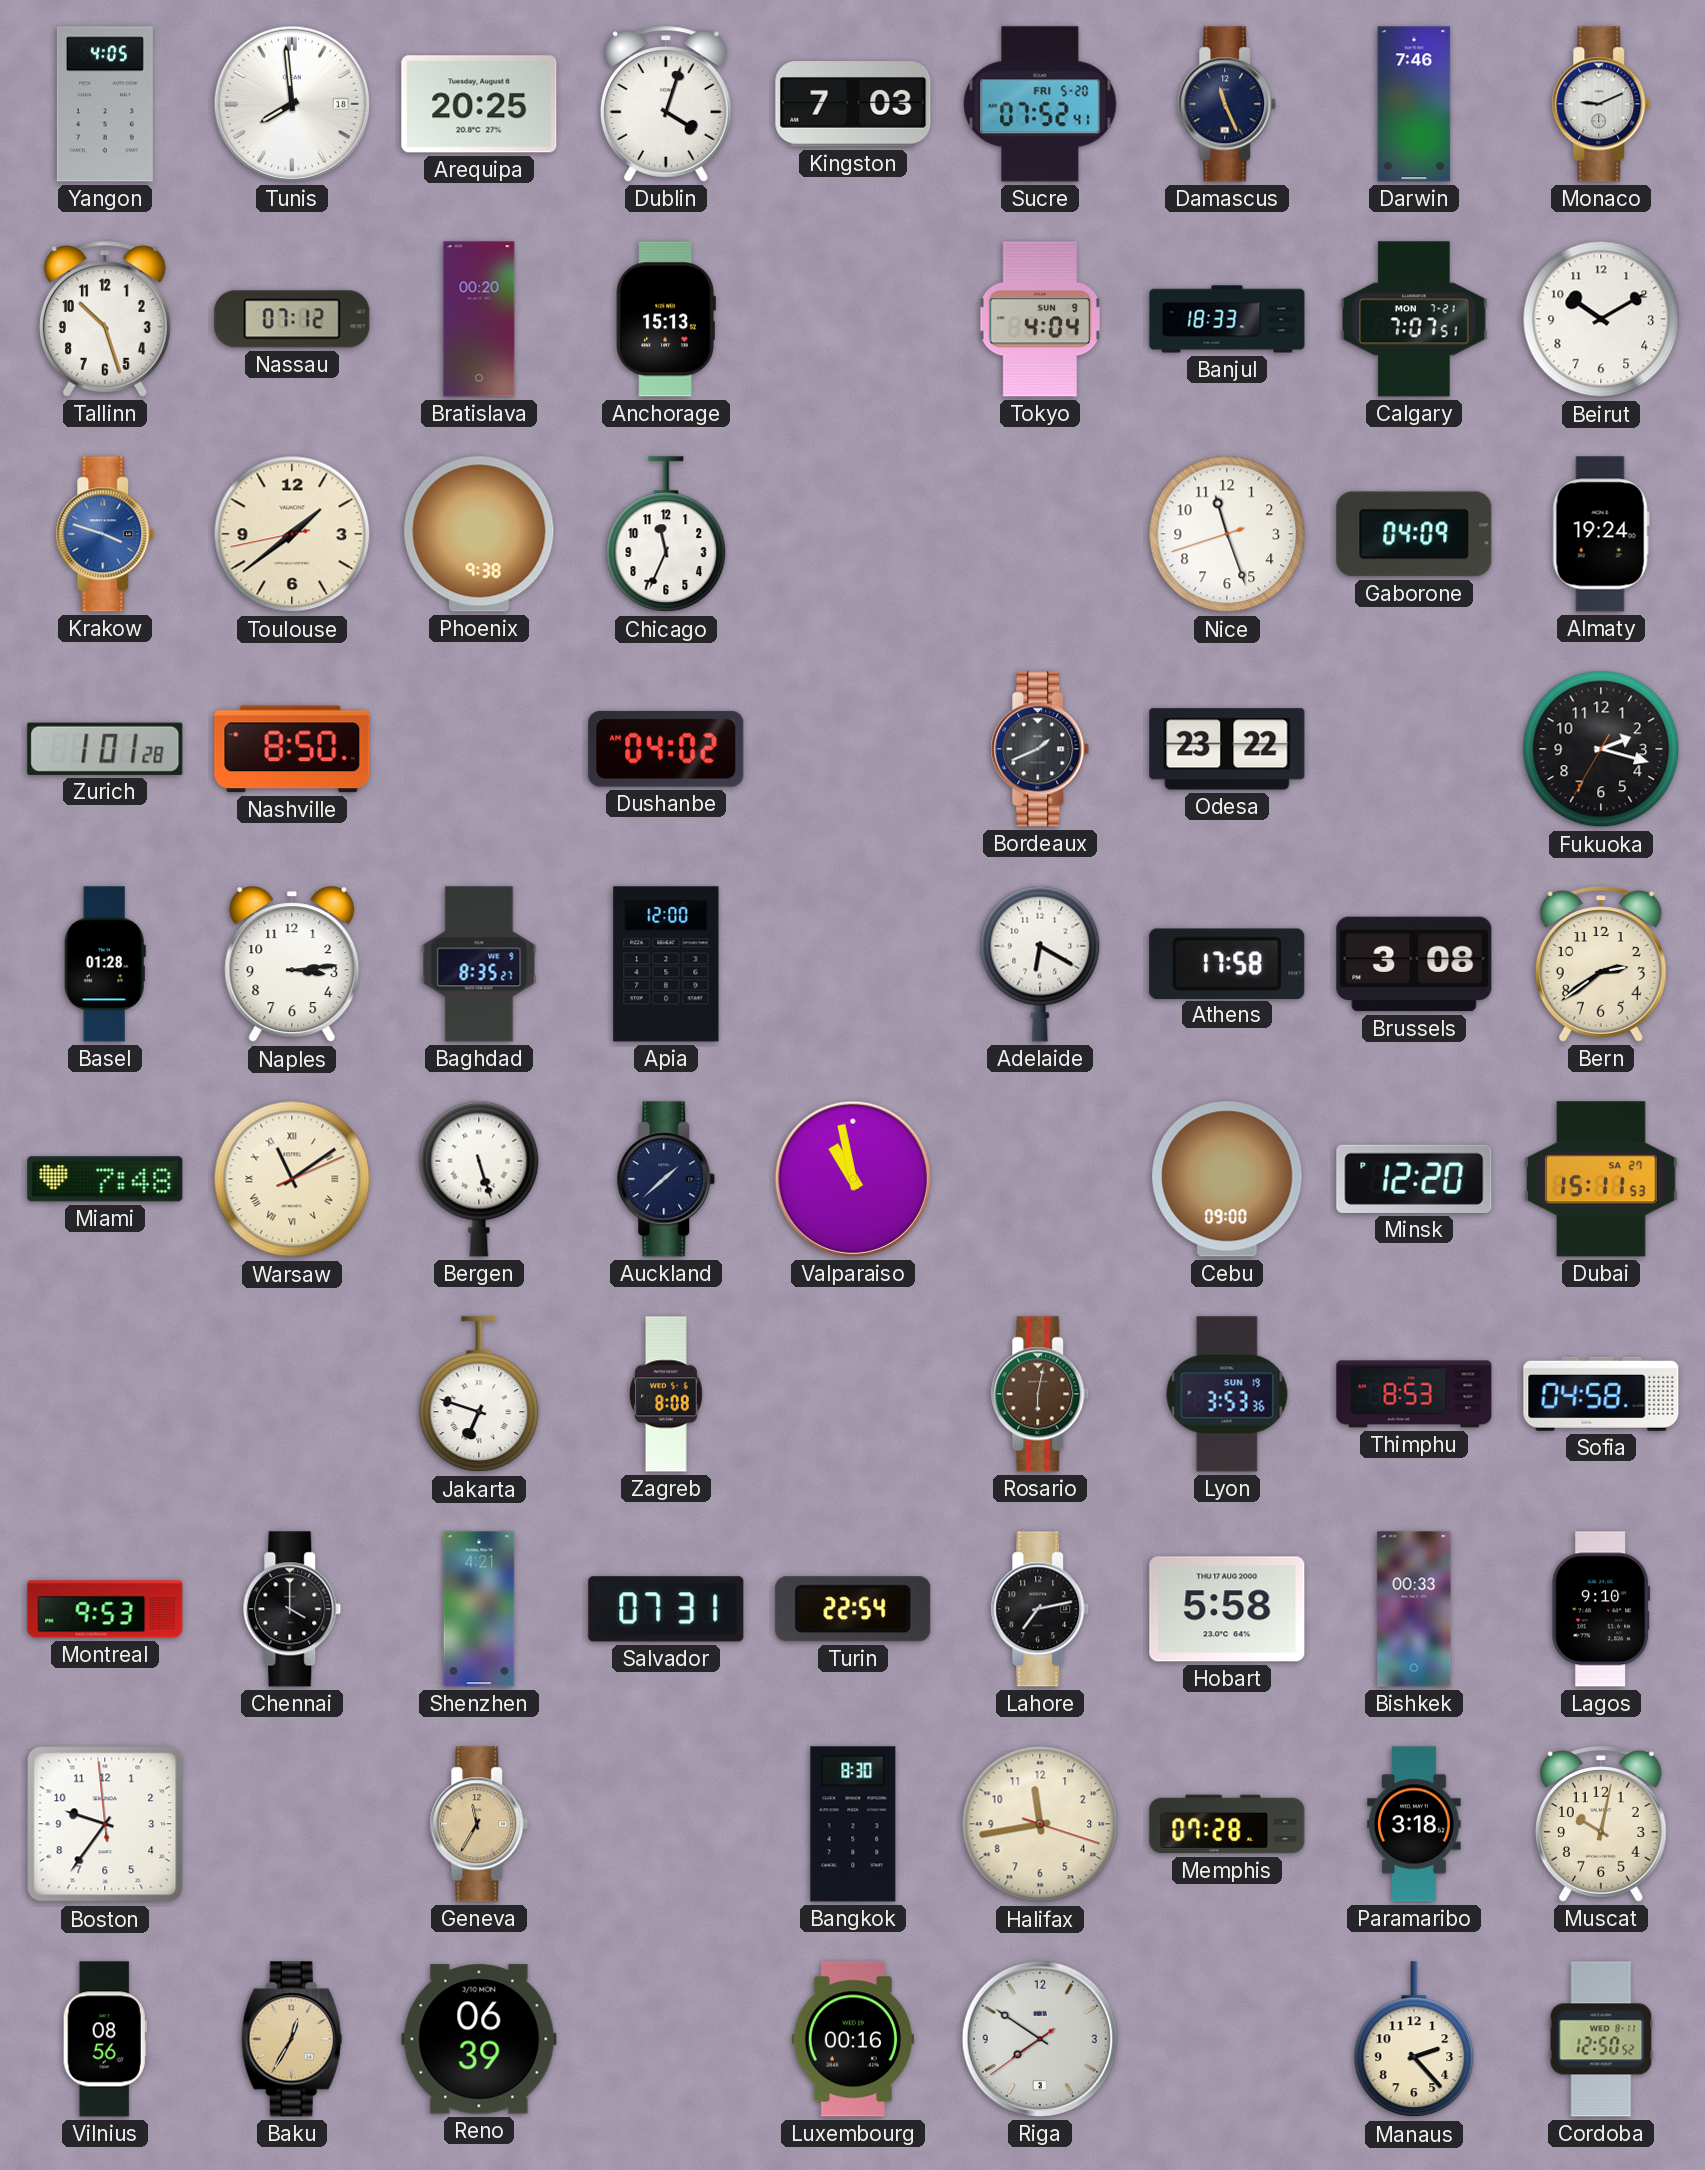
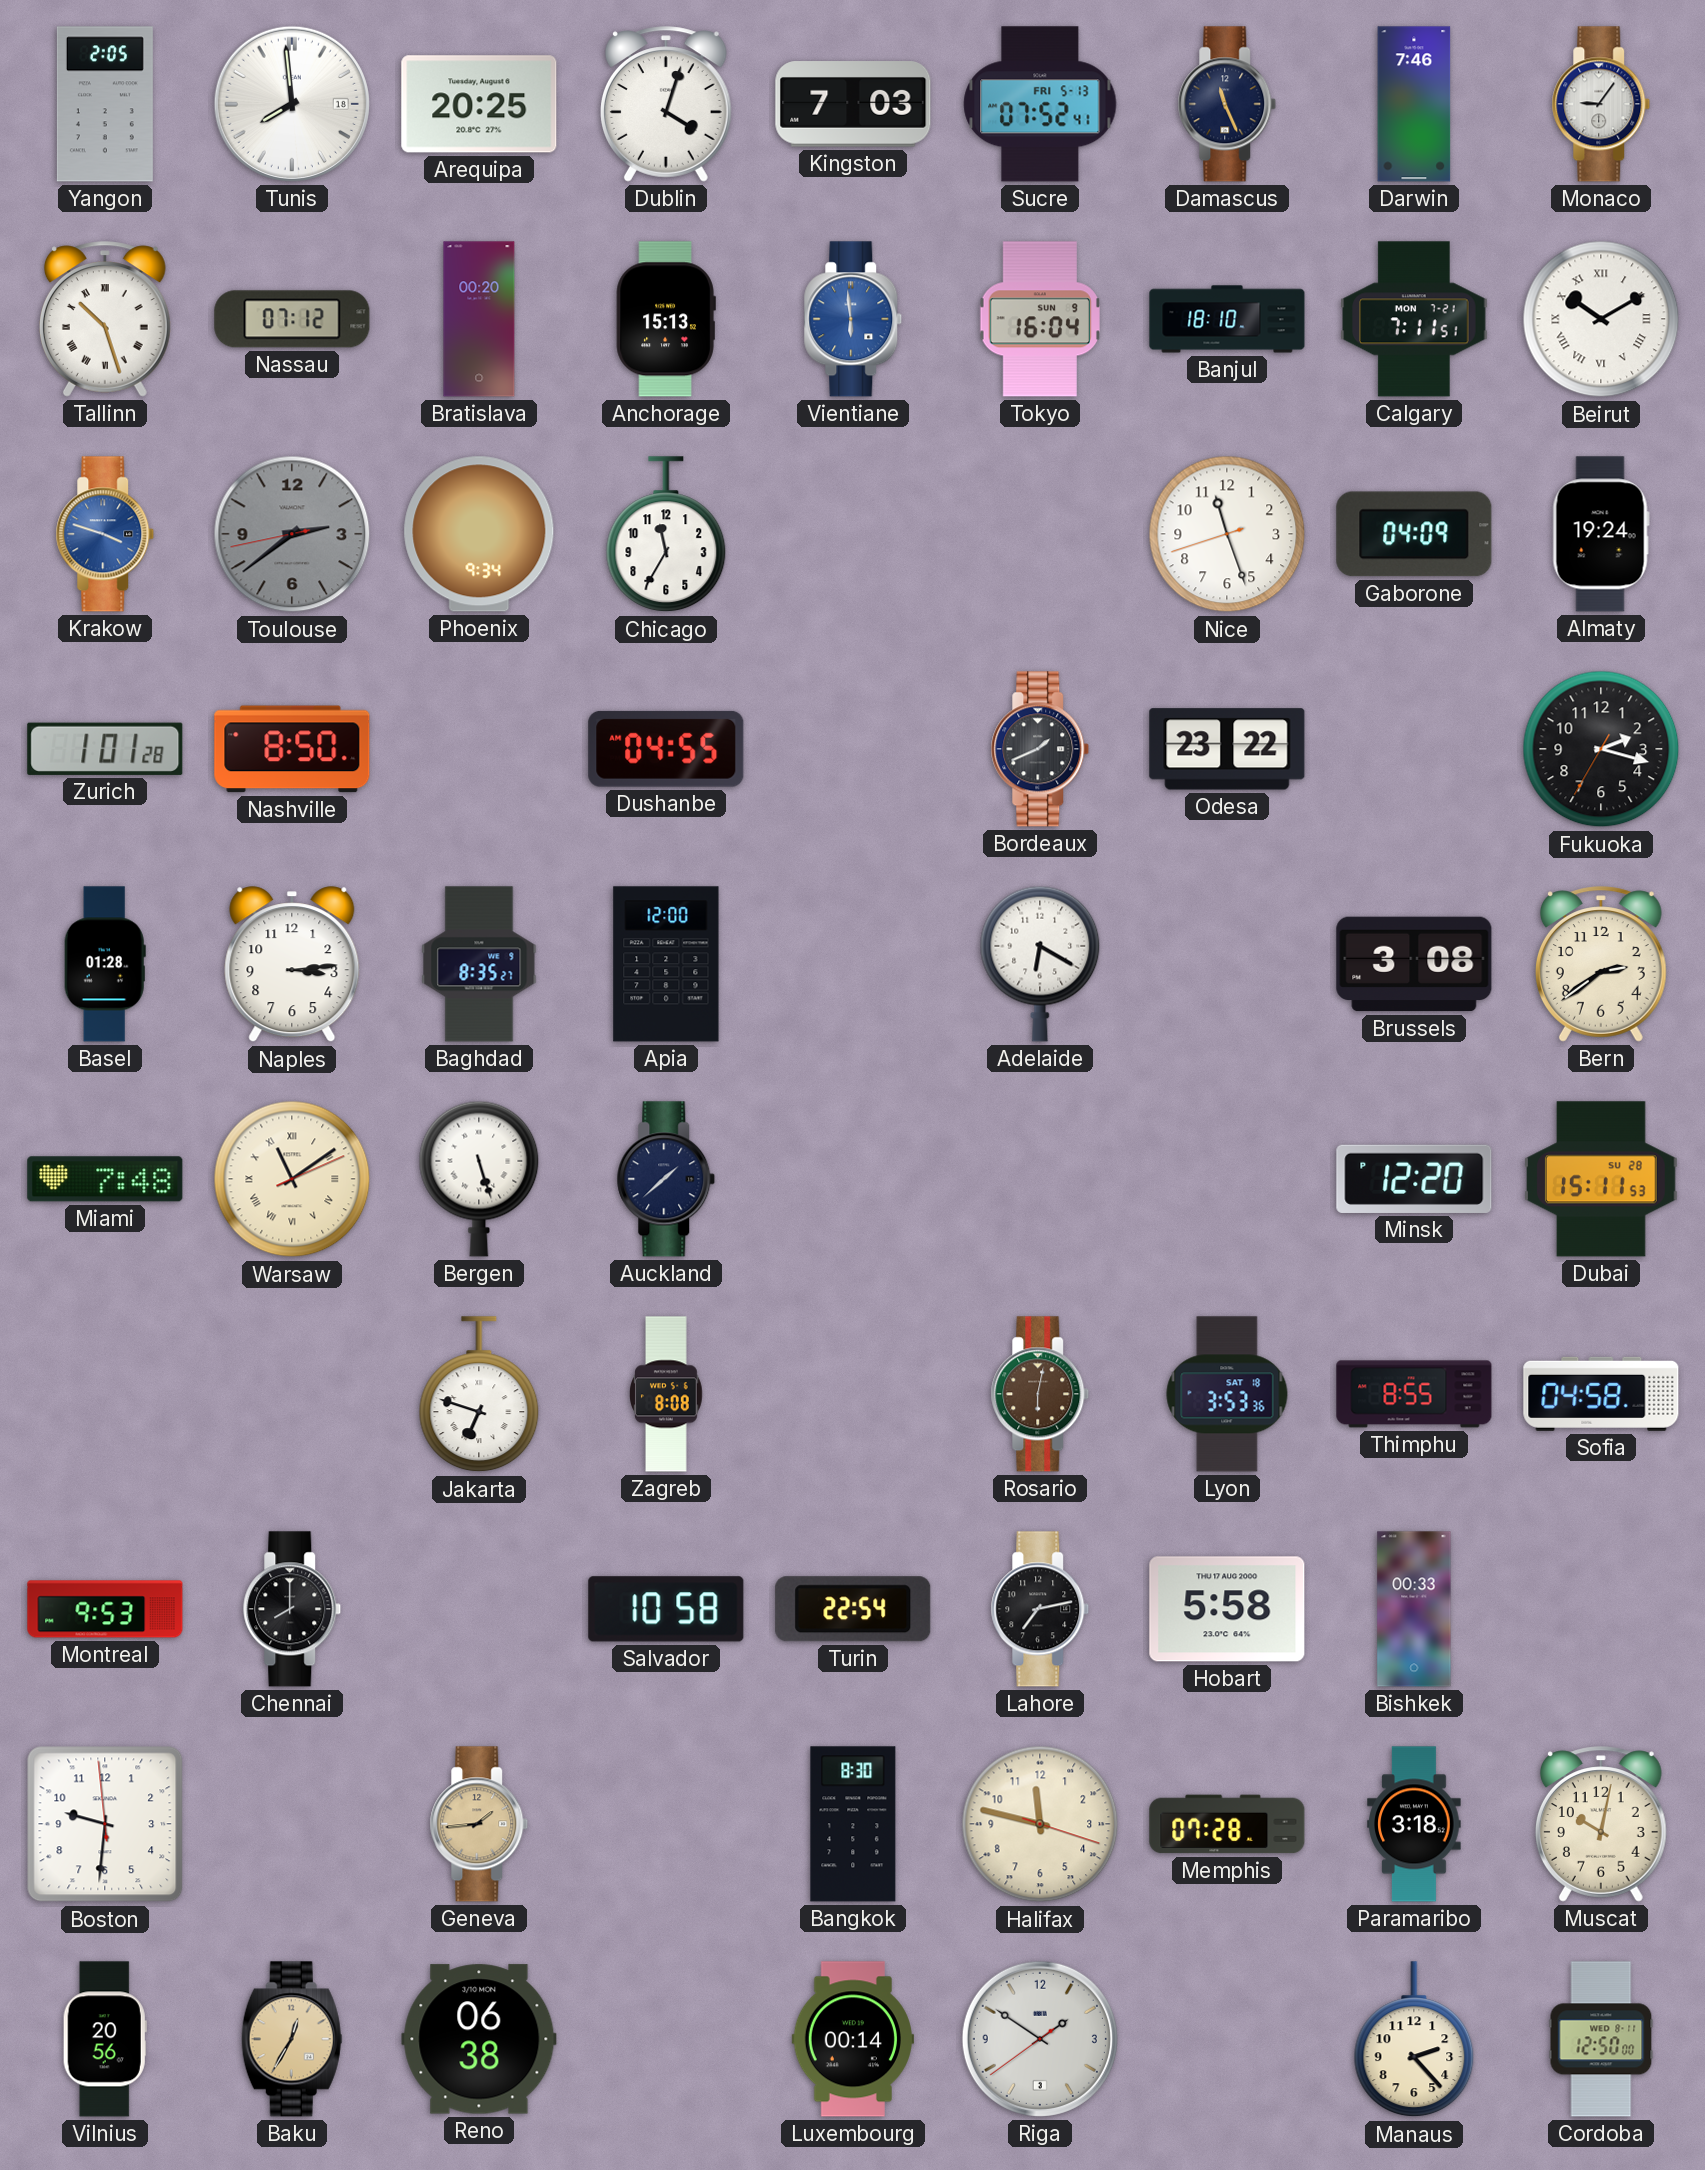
Yangon: 4:05 -> 2:05
Sucre date: FRI 5-20 -> FRI 5-13
Monaco: 9:11 -> 9:06
Tallinn numerals: Arabic -> Roman
Vientiane: none -> 5:59
Tokyo: 4:04 -> 16:04
Banjul: 18:33 -> 18:10
Calgary: 7:07 -> 7:11
Beirut numerals: Arabic -> Roman
Toulouse: 1:38 -> 2:38
Toulouse dial: cream -> grey
Phoenix: 9:38 -> 9:34
Chicago: 11:34 -> 11:35
Dushanbe: 04:02 -> 04:55
Athens: 17:58 -> none
Valparaiso: 10:58 -> none
Cebu: 09:00 -> none
Dubai date: SA 27 -> SU 28
Lyon date: SUN 19 -> SAT 18
Thimphu: 8:53 -> 8:55
Chennai: 4:00 -> 8:00
Shenzhen: 4:21 -> none
Salvador: 07:31 -> 10:58
Lagos: 9:10 -> none
Boston: 9:35 -> 9:30
Geneva: 11:35 -> 1:44
Halifax: 11:43 -> 11:47
Vilnius: 08:56 -> 20:56
Reno: 06:39 -> 06:38
Luxembourg: 00:16 -> 00:14
Riga: 7:50 -> 1:50
Cordoba: 12:50:52 -> 12:50:00
